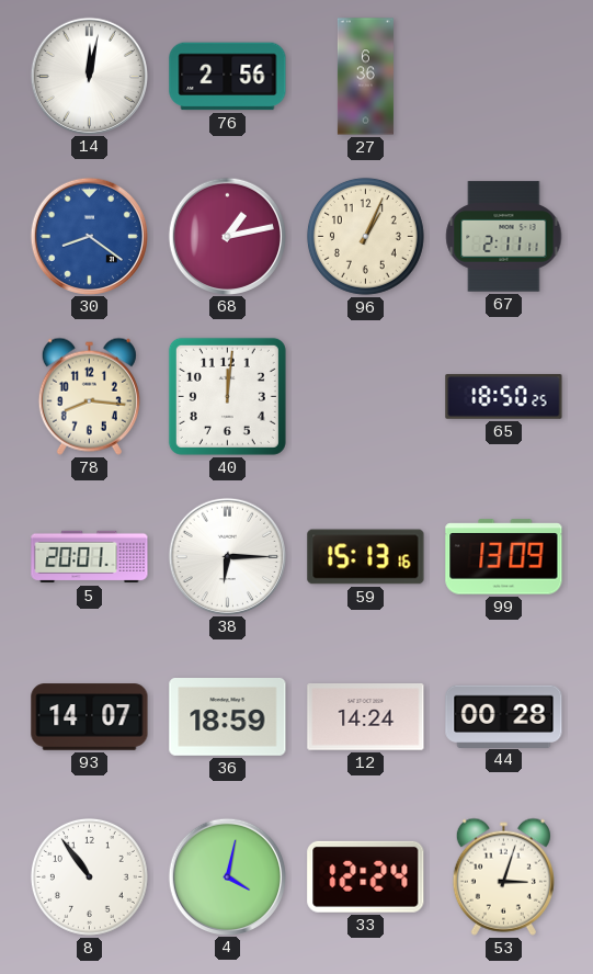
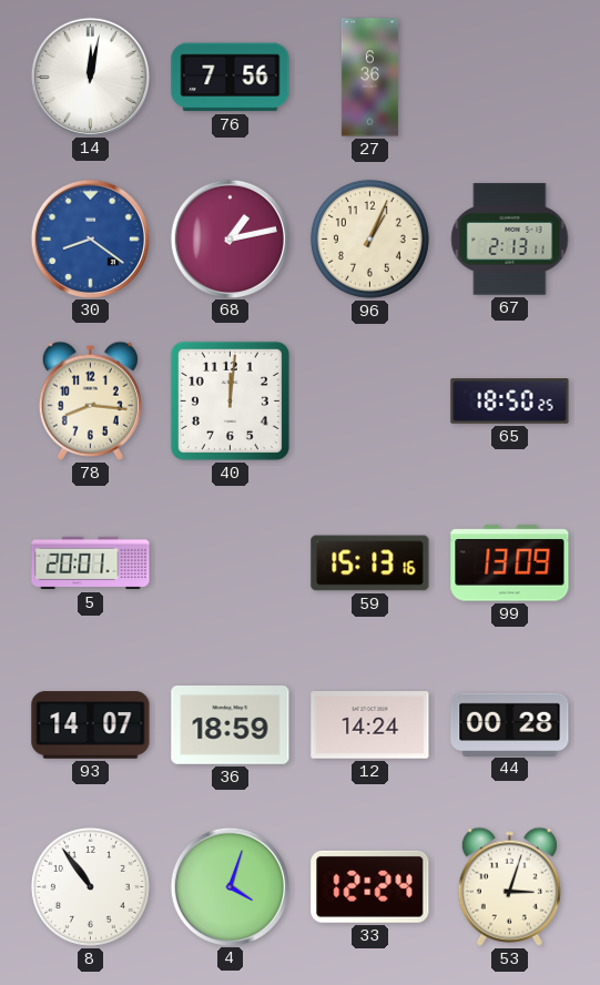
76: 2:56 -> 7:56
67: 2:11 -> 2:13
38: 6:15 -> none
4: 4:02 -> 4:03
